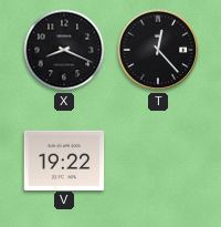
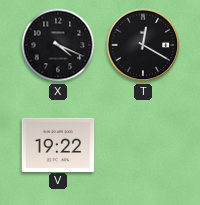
X: 8:19 -> 4:19
T: 12:23 -> 12:20
